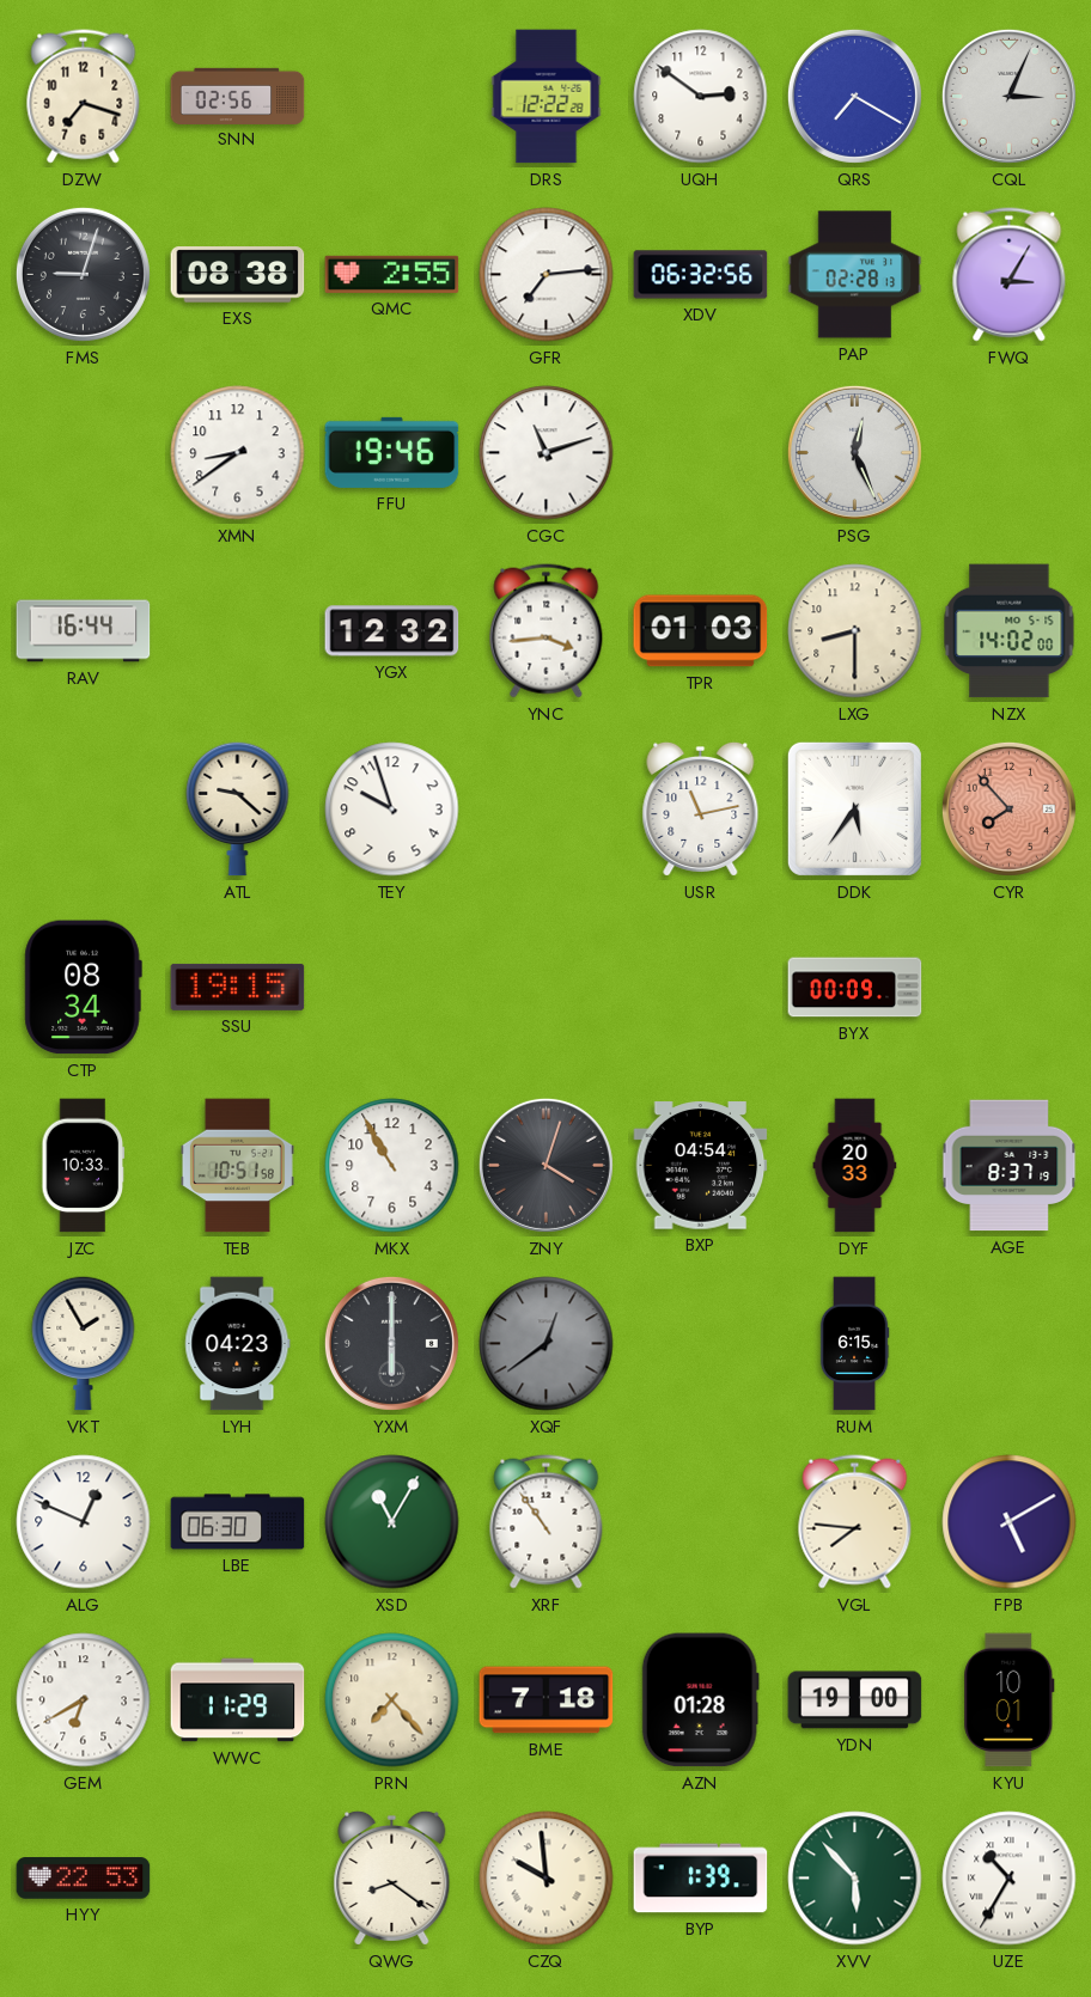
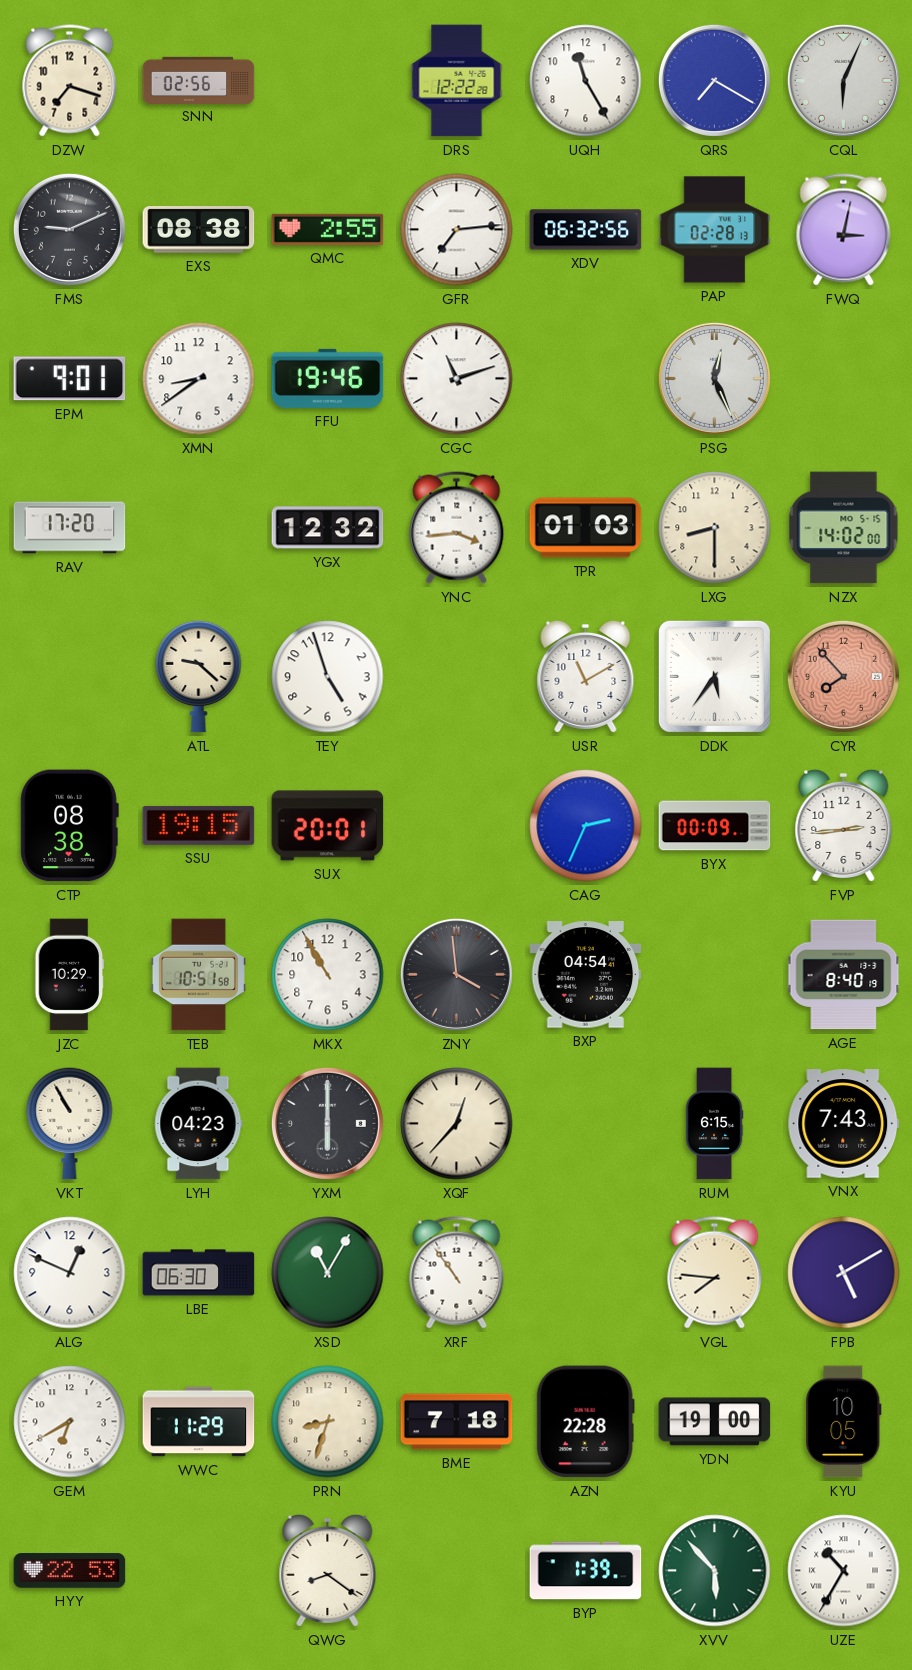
UQH: 2:51 -> 11:25
CQL: 3:04 -> 6:04
FMS: 9:03 -> 9:11
FWQ: 3:05 -> 3:02
EPM: none -> 9:01
RAV: 16:44 -> 17:20
TEY: 9:57 -> 4:57
USR: 11:13 -> 11:10
CTP: 08:34 -> 08:38
SUX: none -> 20:01
CAG: none -> 2:34
FVP: none -> 2:44
JZC: 10:33 -> 10:29
ZNY: 4:03 -> 3:59
DYF: 20:33 -> none
AGE: 8:37 -> 8:40
VKT: 1:55 -> 10:55
XQF: 12:39 -> 12:37
XQF dial: grey -> cream
VNX: none -> 7:43
PRN: 7:23 -> 8:33
AZN: 01:28 -> 22:28
KYU: 10:01 -> 10:05
CZQ: 9:59 -> none
